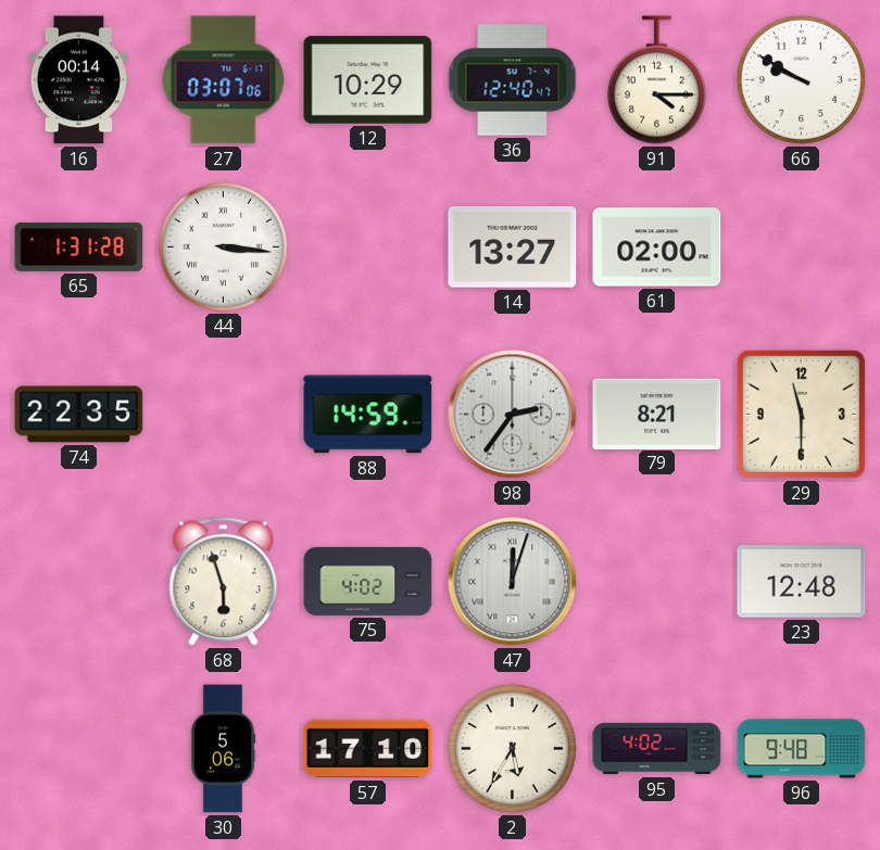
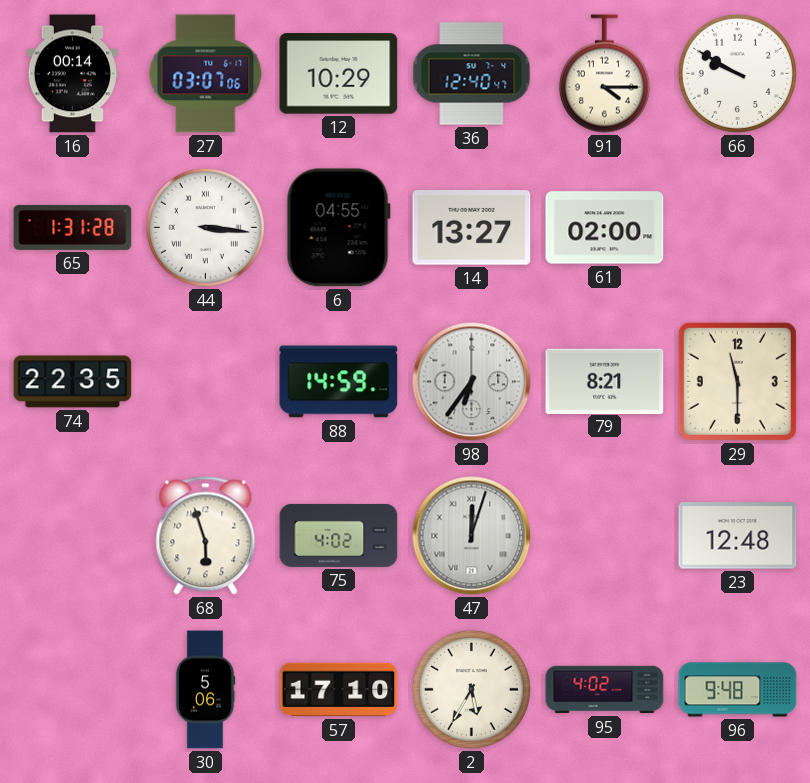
6: none -> 04:55
98: 2:36 -> 6:36
